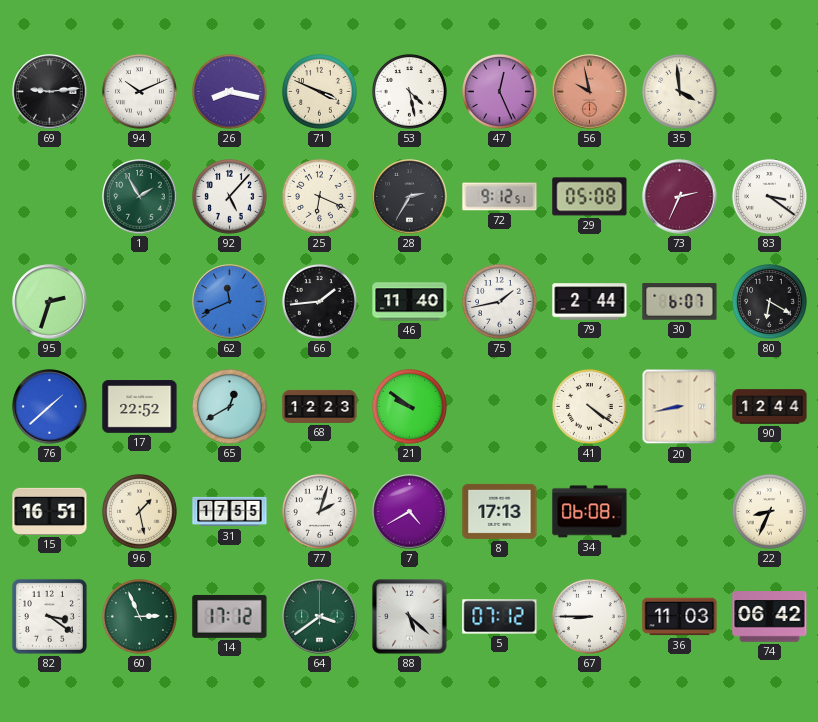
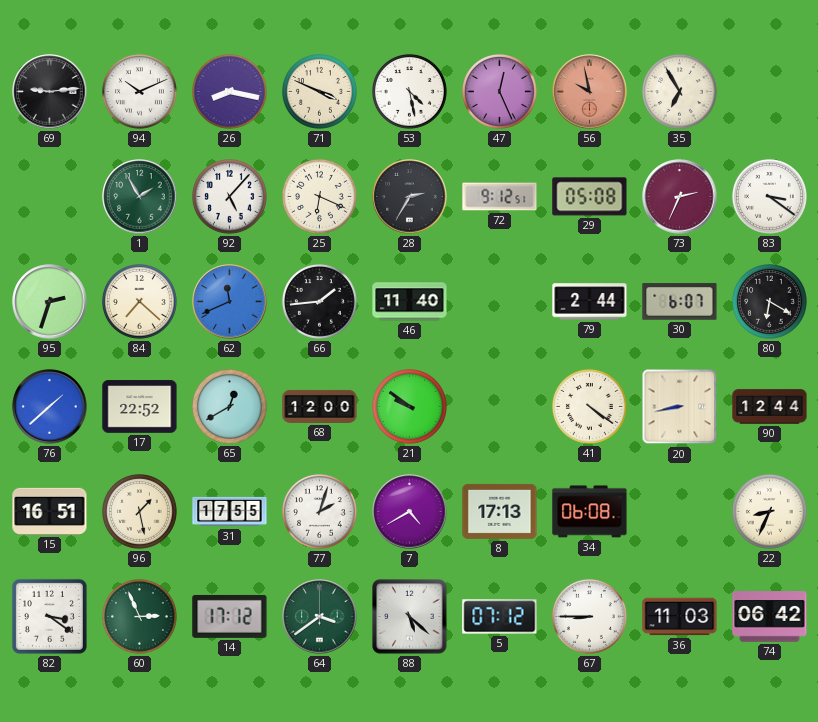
35: 3:59 -> 6:55
84: none -> 7:22
75: 1:43 -> none
68: 12:23 -> 12:00
